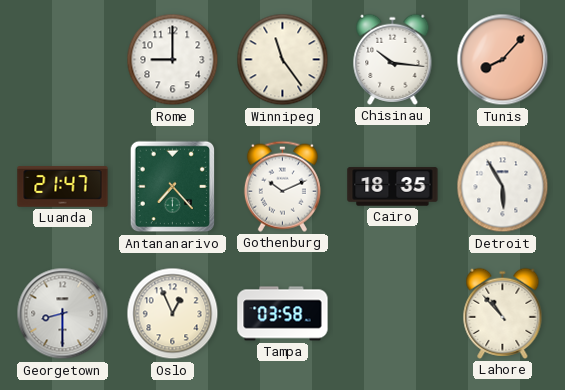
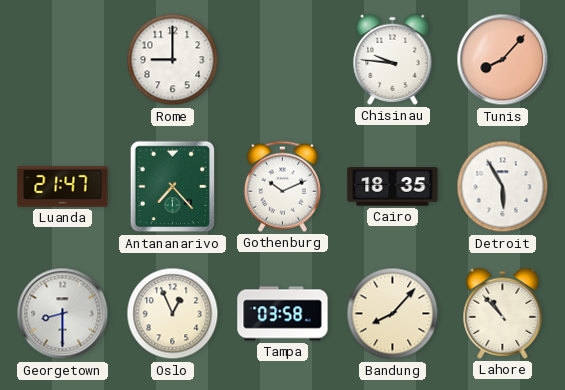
Winnipeg: 11:24 -> none
Chisinau: 10:16 -> 9:46
Bandung: none -> 8:07
